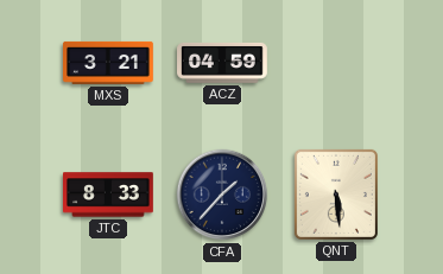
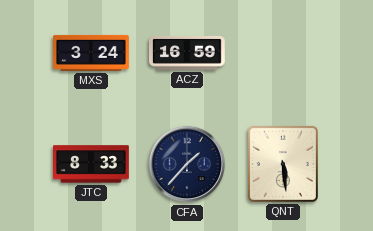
MXS: 3:21 -> 3:24
ACZ: 04:59 -> 16:59
